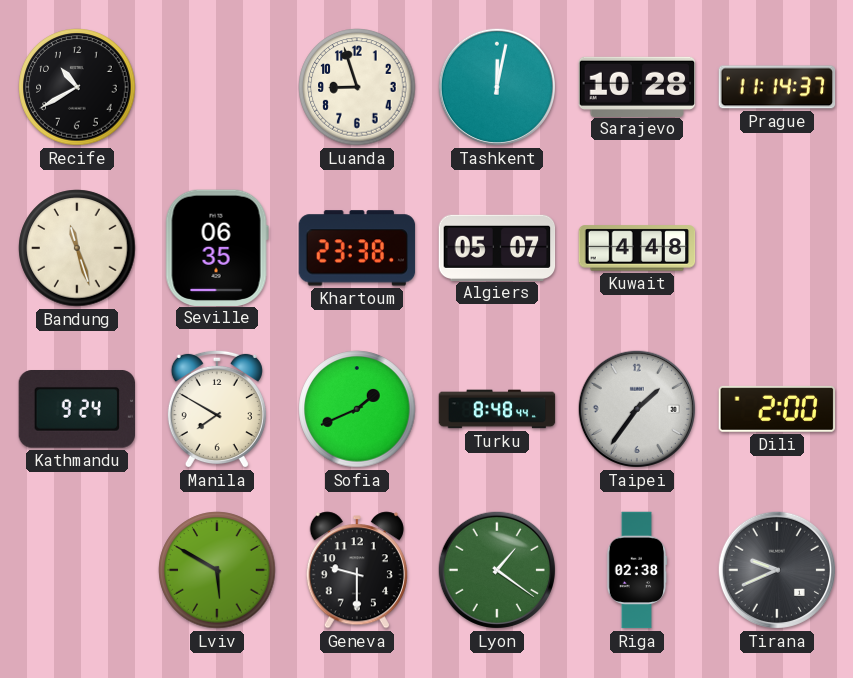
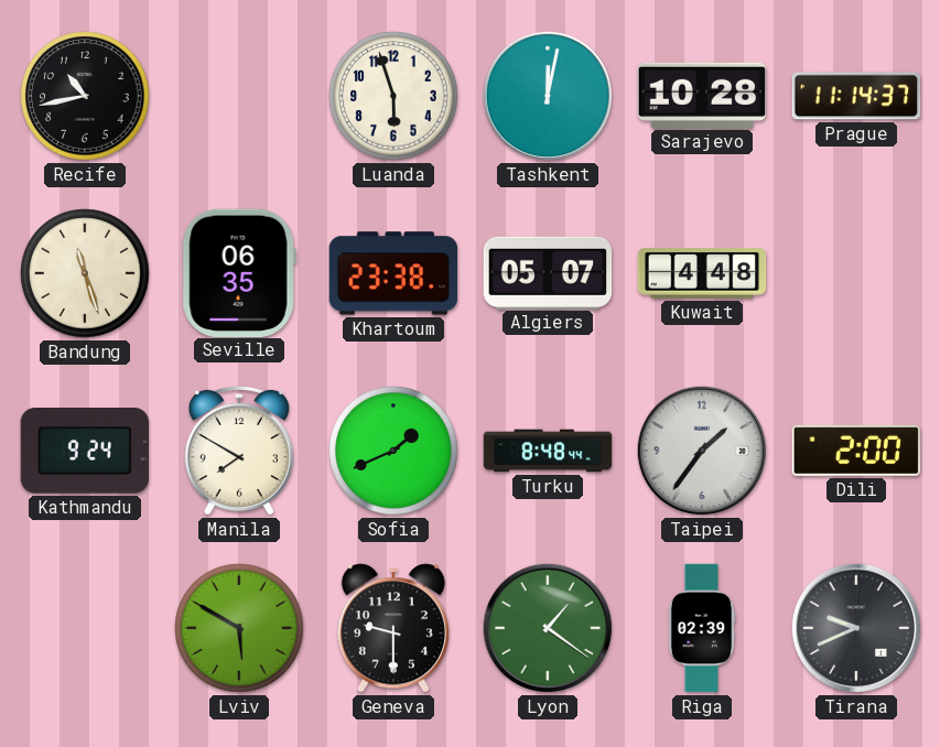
Recife: 10:40 -> 10:43
Luanda: 8:57 -> 5:57
Riga: 02:38 -> 02:39
